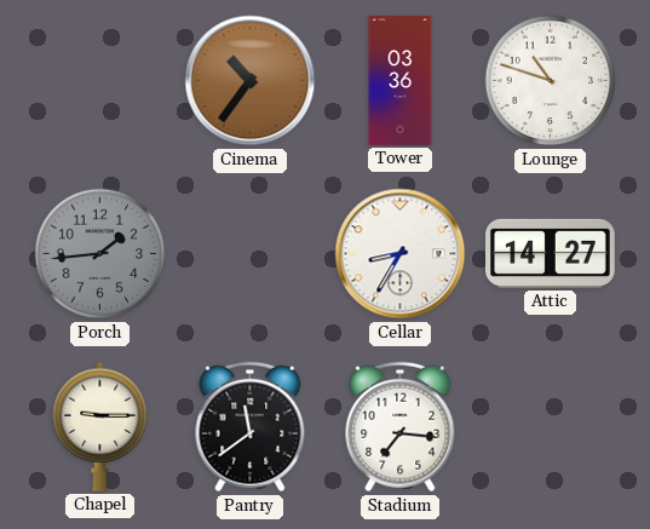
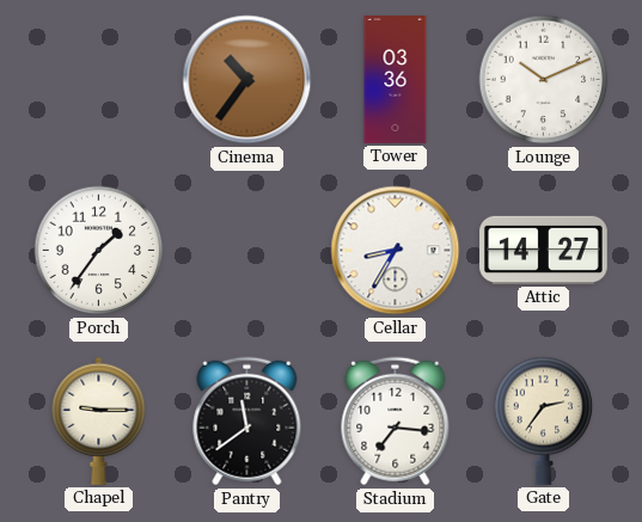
Lounge: 10:48 -> 10:11
Porch: 1:44 -> 1:36
Porch dial: grey -> white
Gate: none -> 2:36
